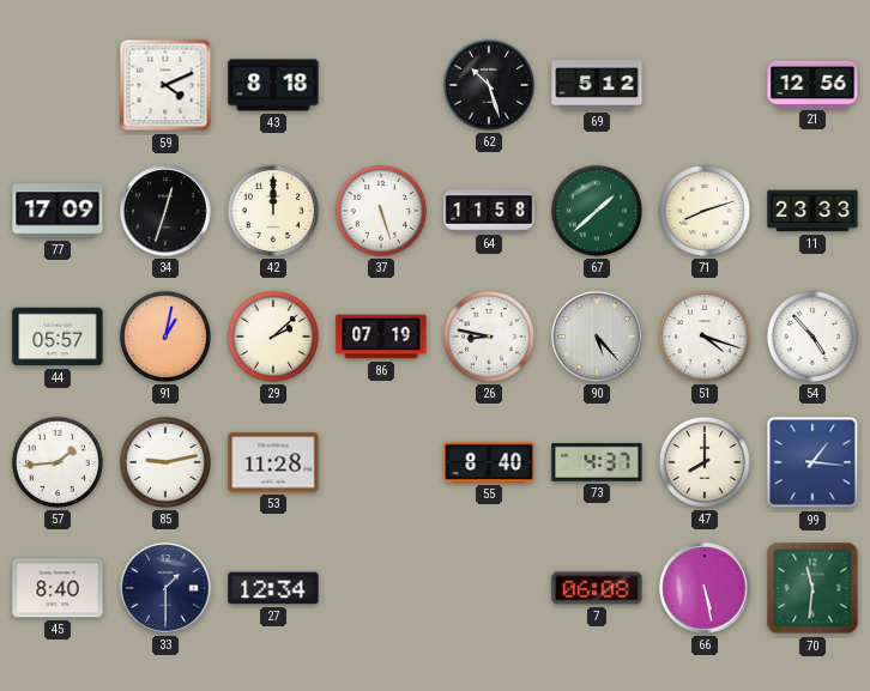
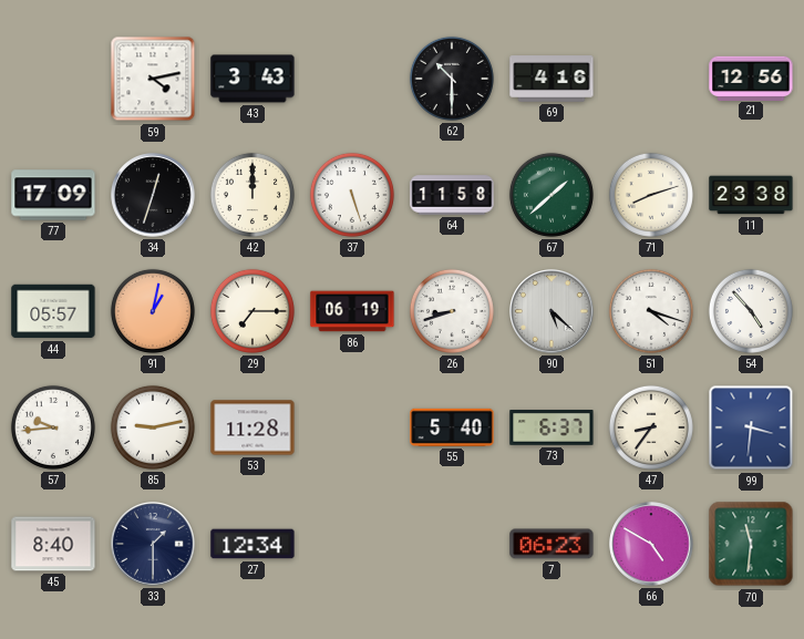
59: 4:11 -> 4:13
43: 8:18 -> 3:43
62: 10:27 -> 10:30
69: 5:12 -> 4:16
11: 23:33 -> 23:38
29: 2:08 -> 7:15
86: 07:19 -> 06:19
26: 8:47 -> 8:42
90: 5:23 -> 5:22
57: 1:44 -> 9:44
55: 8:40 -> 5:40
73: 4:37 -> 6:37
47: 8:00 -> 8:36
99: 1:16 -> 3:31
7: 06:08 -> 06:23
66: 5:28 -> 4:50
